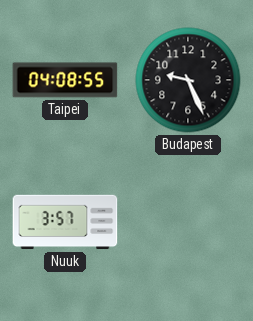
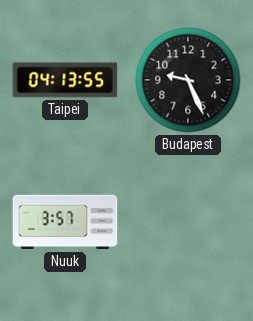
Taipei: 04:08 -> 04:13
